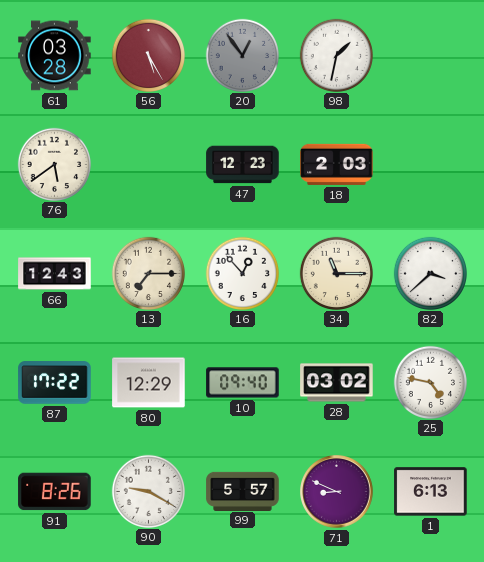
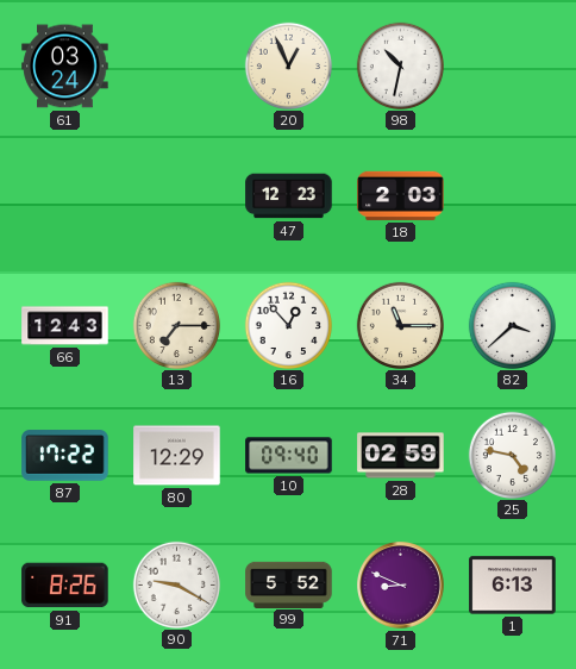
61: 03:28 -> 03:24
56: 5:25 -> none
20: 12:54 -> 12:56
20 dial: grey -> cream
98: 1:32 -> 10:32
76: 5:39 -> none
28: 03:02 -> 02:59
99: 5:57 -> 5:52
